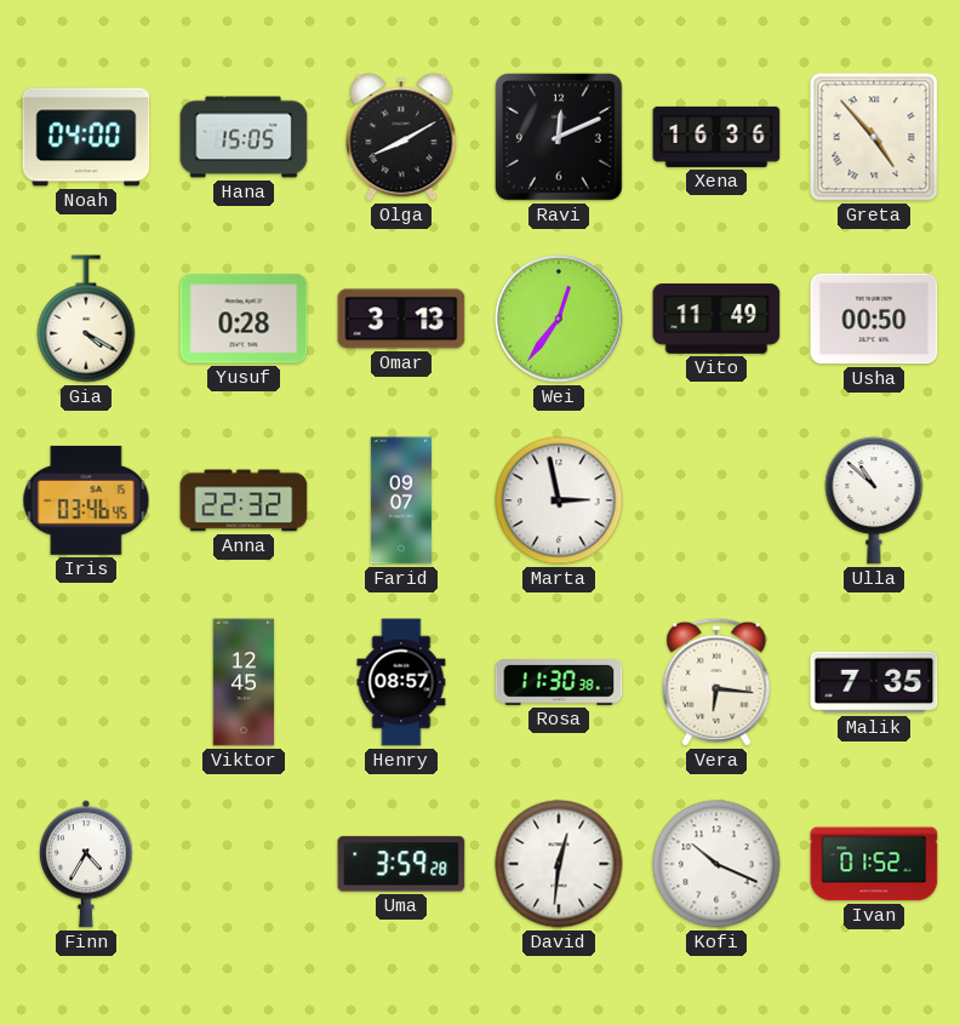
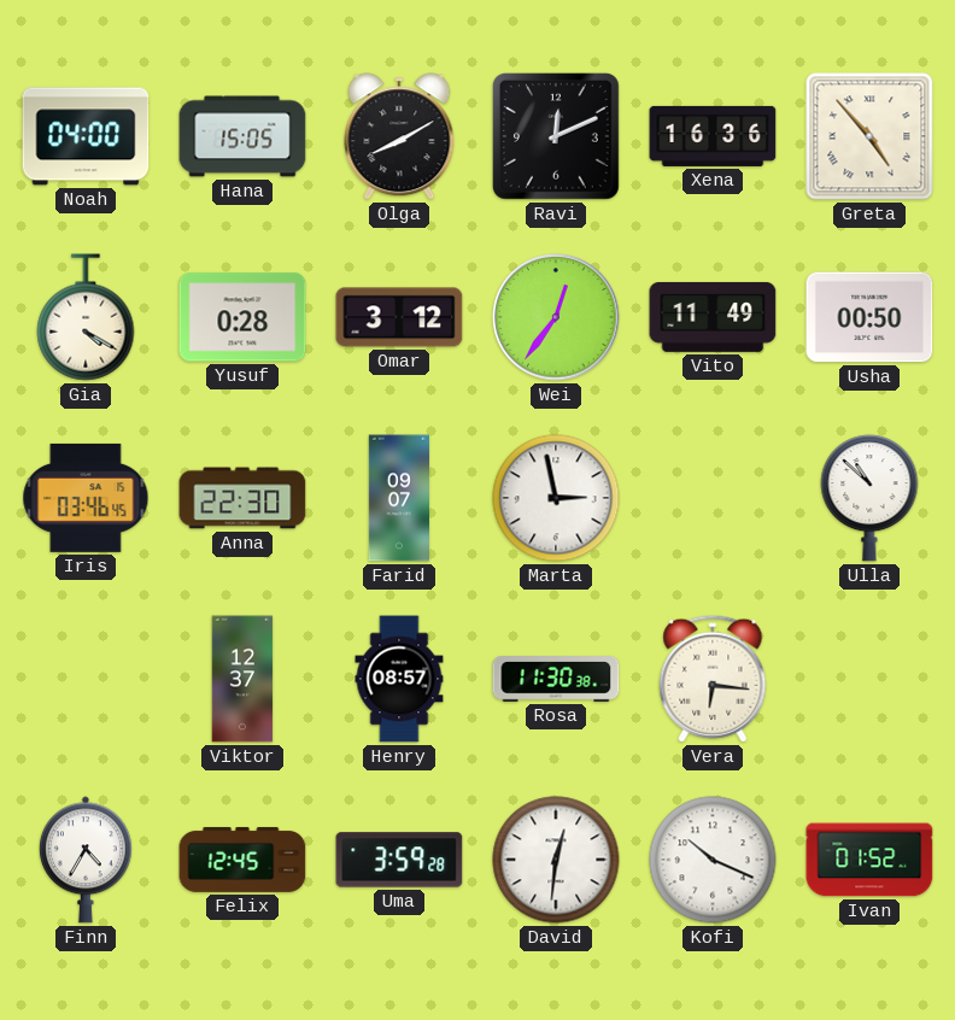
Omar: 3:13 -> 3:12
Anna: 22:32 -> 22:30
Viktor: 12:45 -> 12:37
Malik: 7:35 -> none
Felix: none -> 12:45
